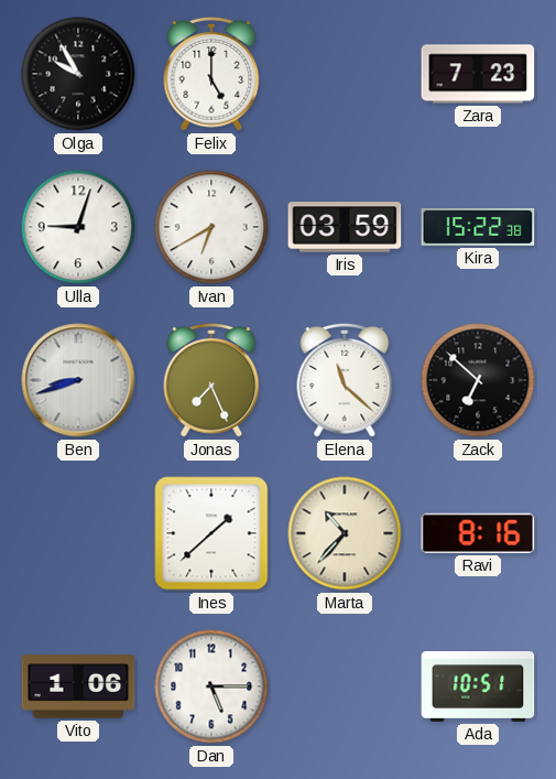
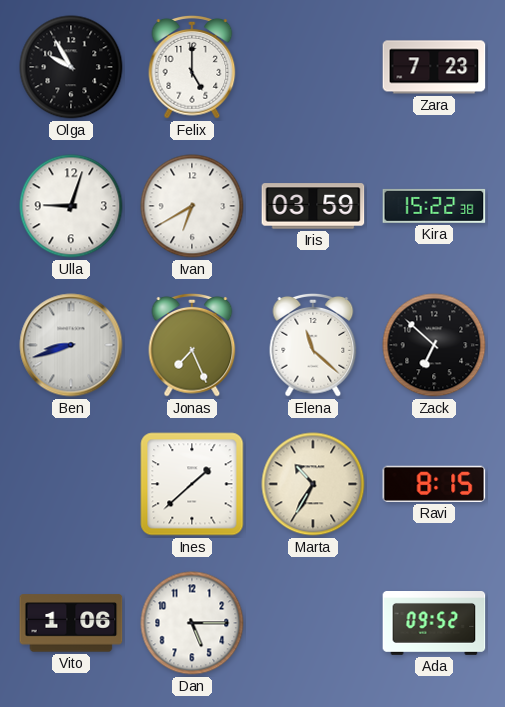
Marta: 10:37 -> 10:35
Ravi: 8:16 -> 8:15
Ada: 10:51 -> 09:52
